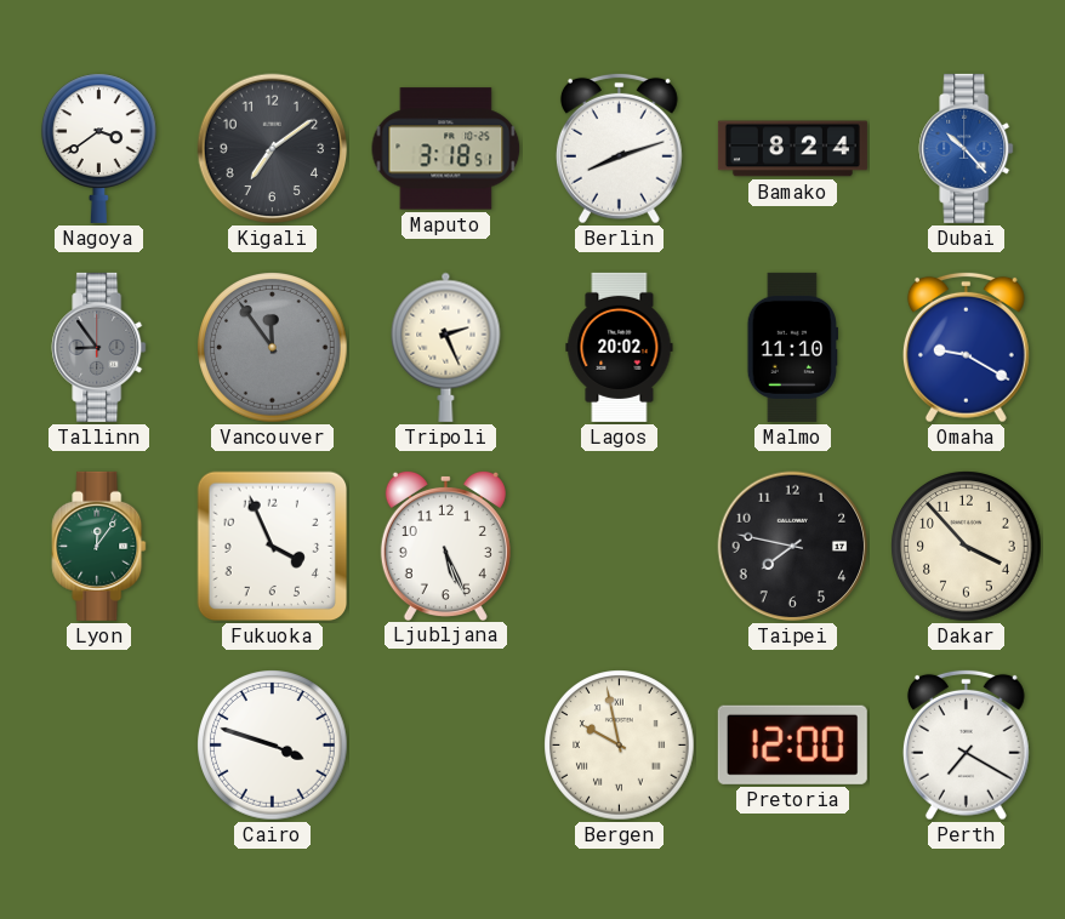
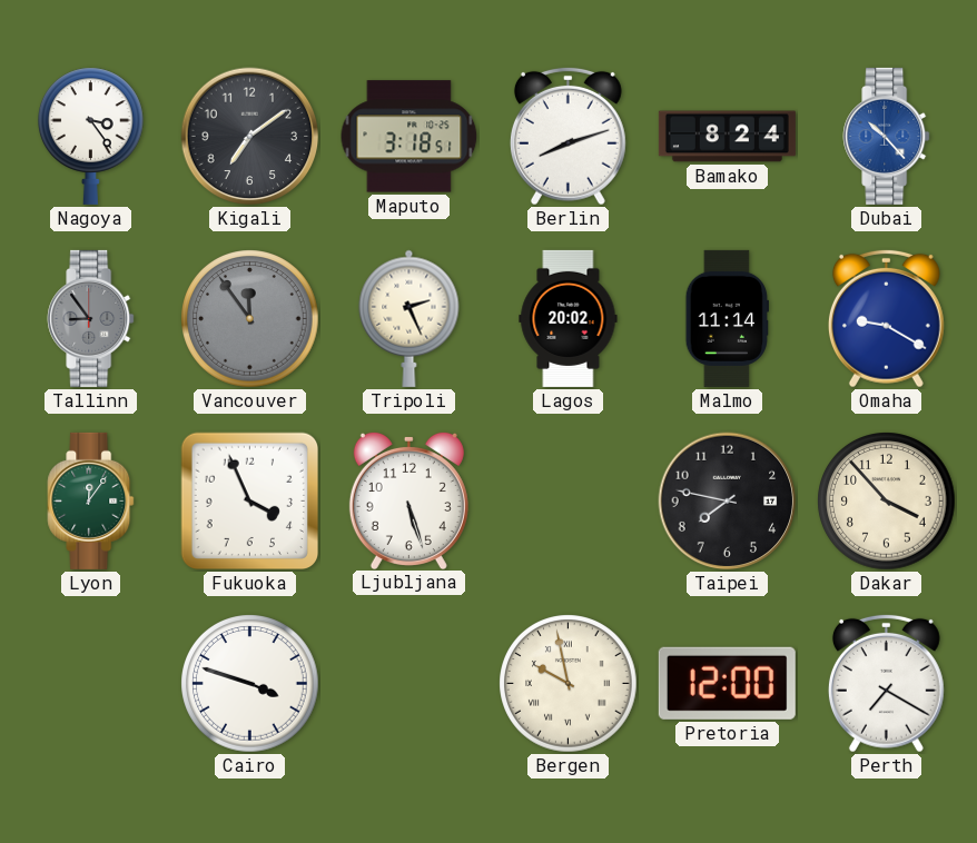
Nagoya: 3:39 -> 3:24
Malmo: 11:10 -> 11:14
Ljubljana: 5:26 -> 5:27
